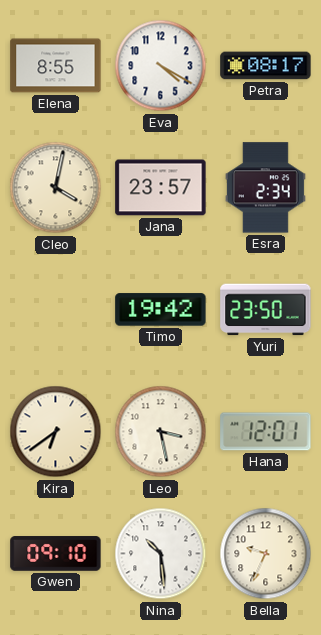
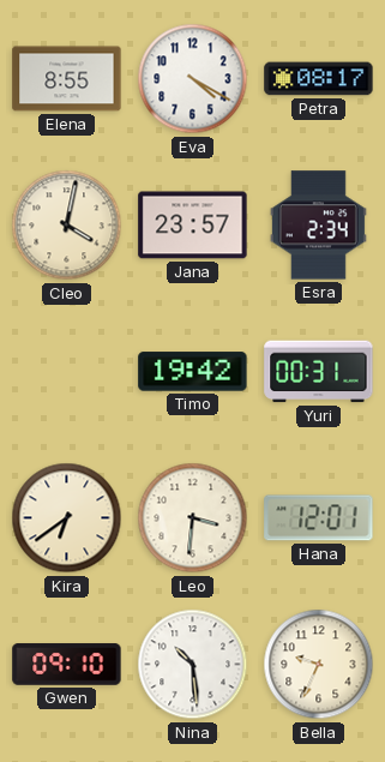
Yuri: 23:50 -> 00:31
Leo: 3:28 -> 3:31
